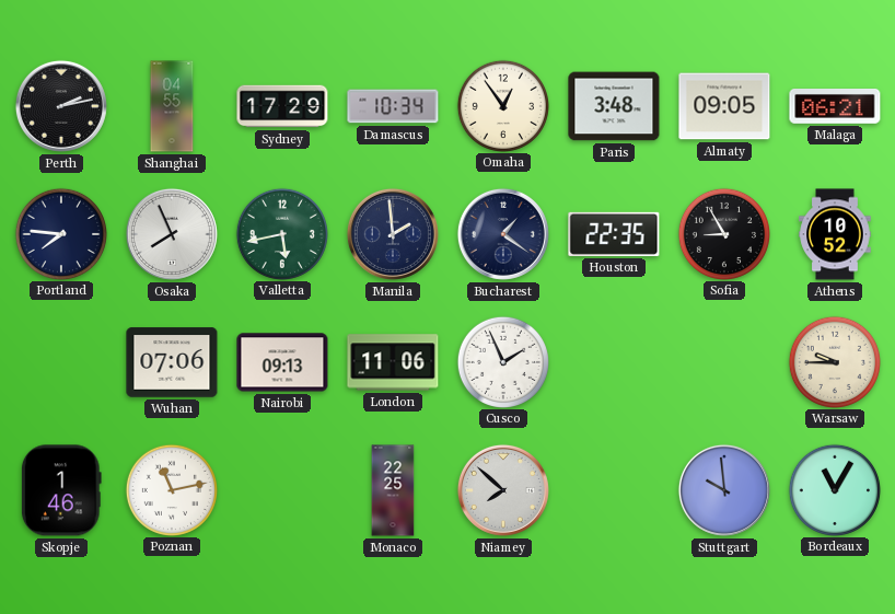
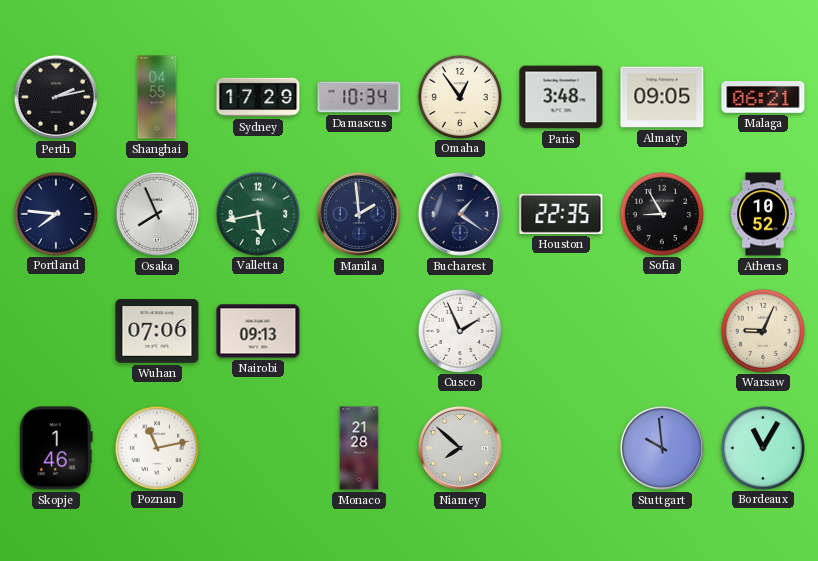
London: 11:06 -> none
Warsaw: 9:45 -> 9:04
Monaco: 22:25 -> 21:28
